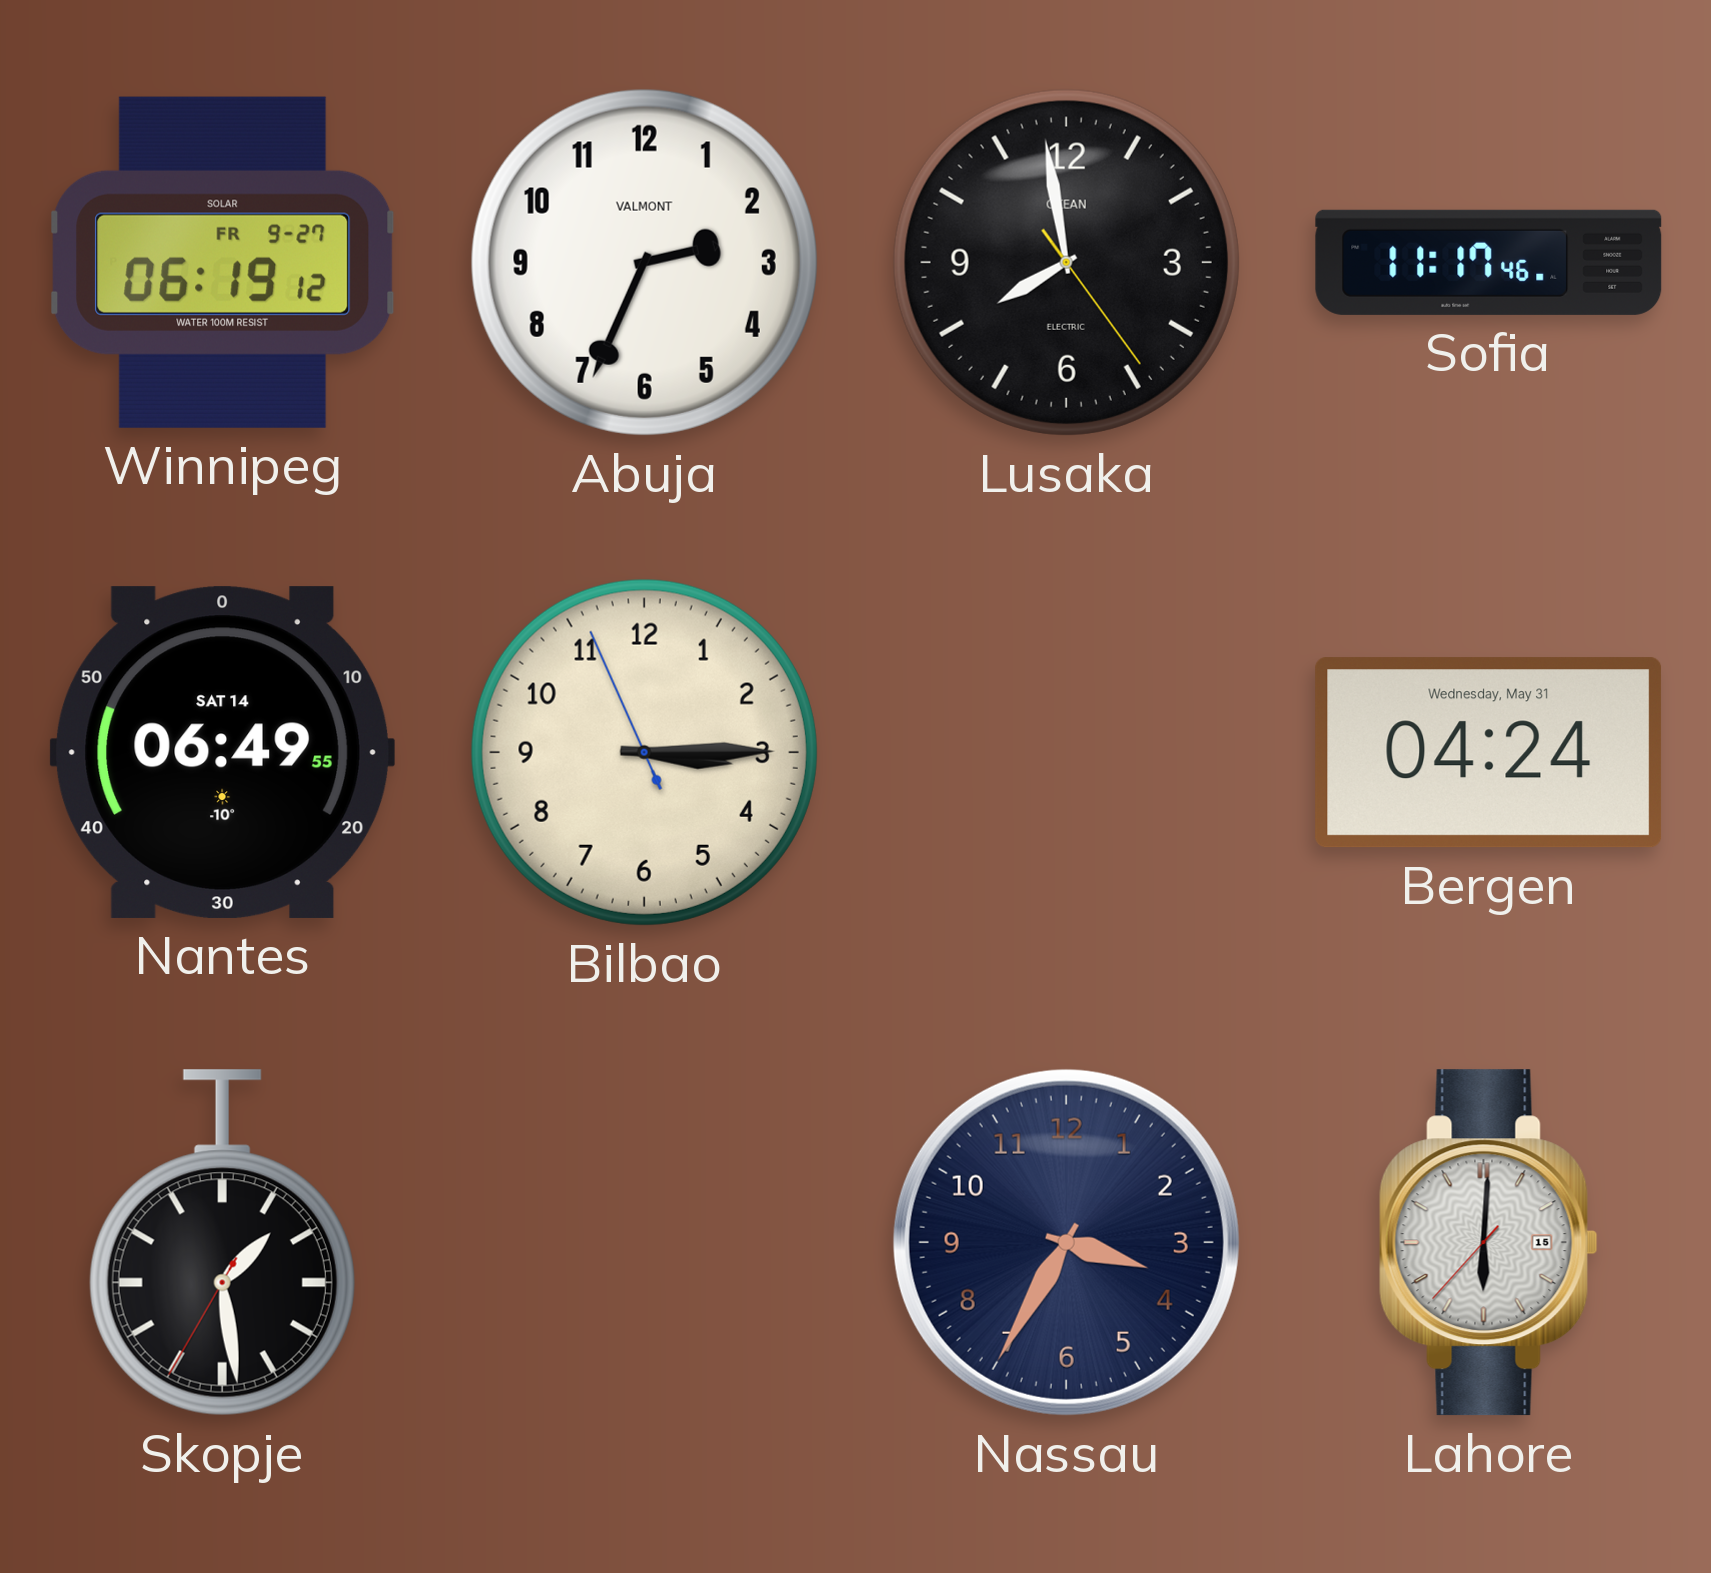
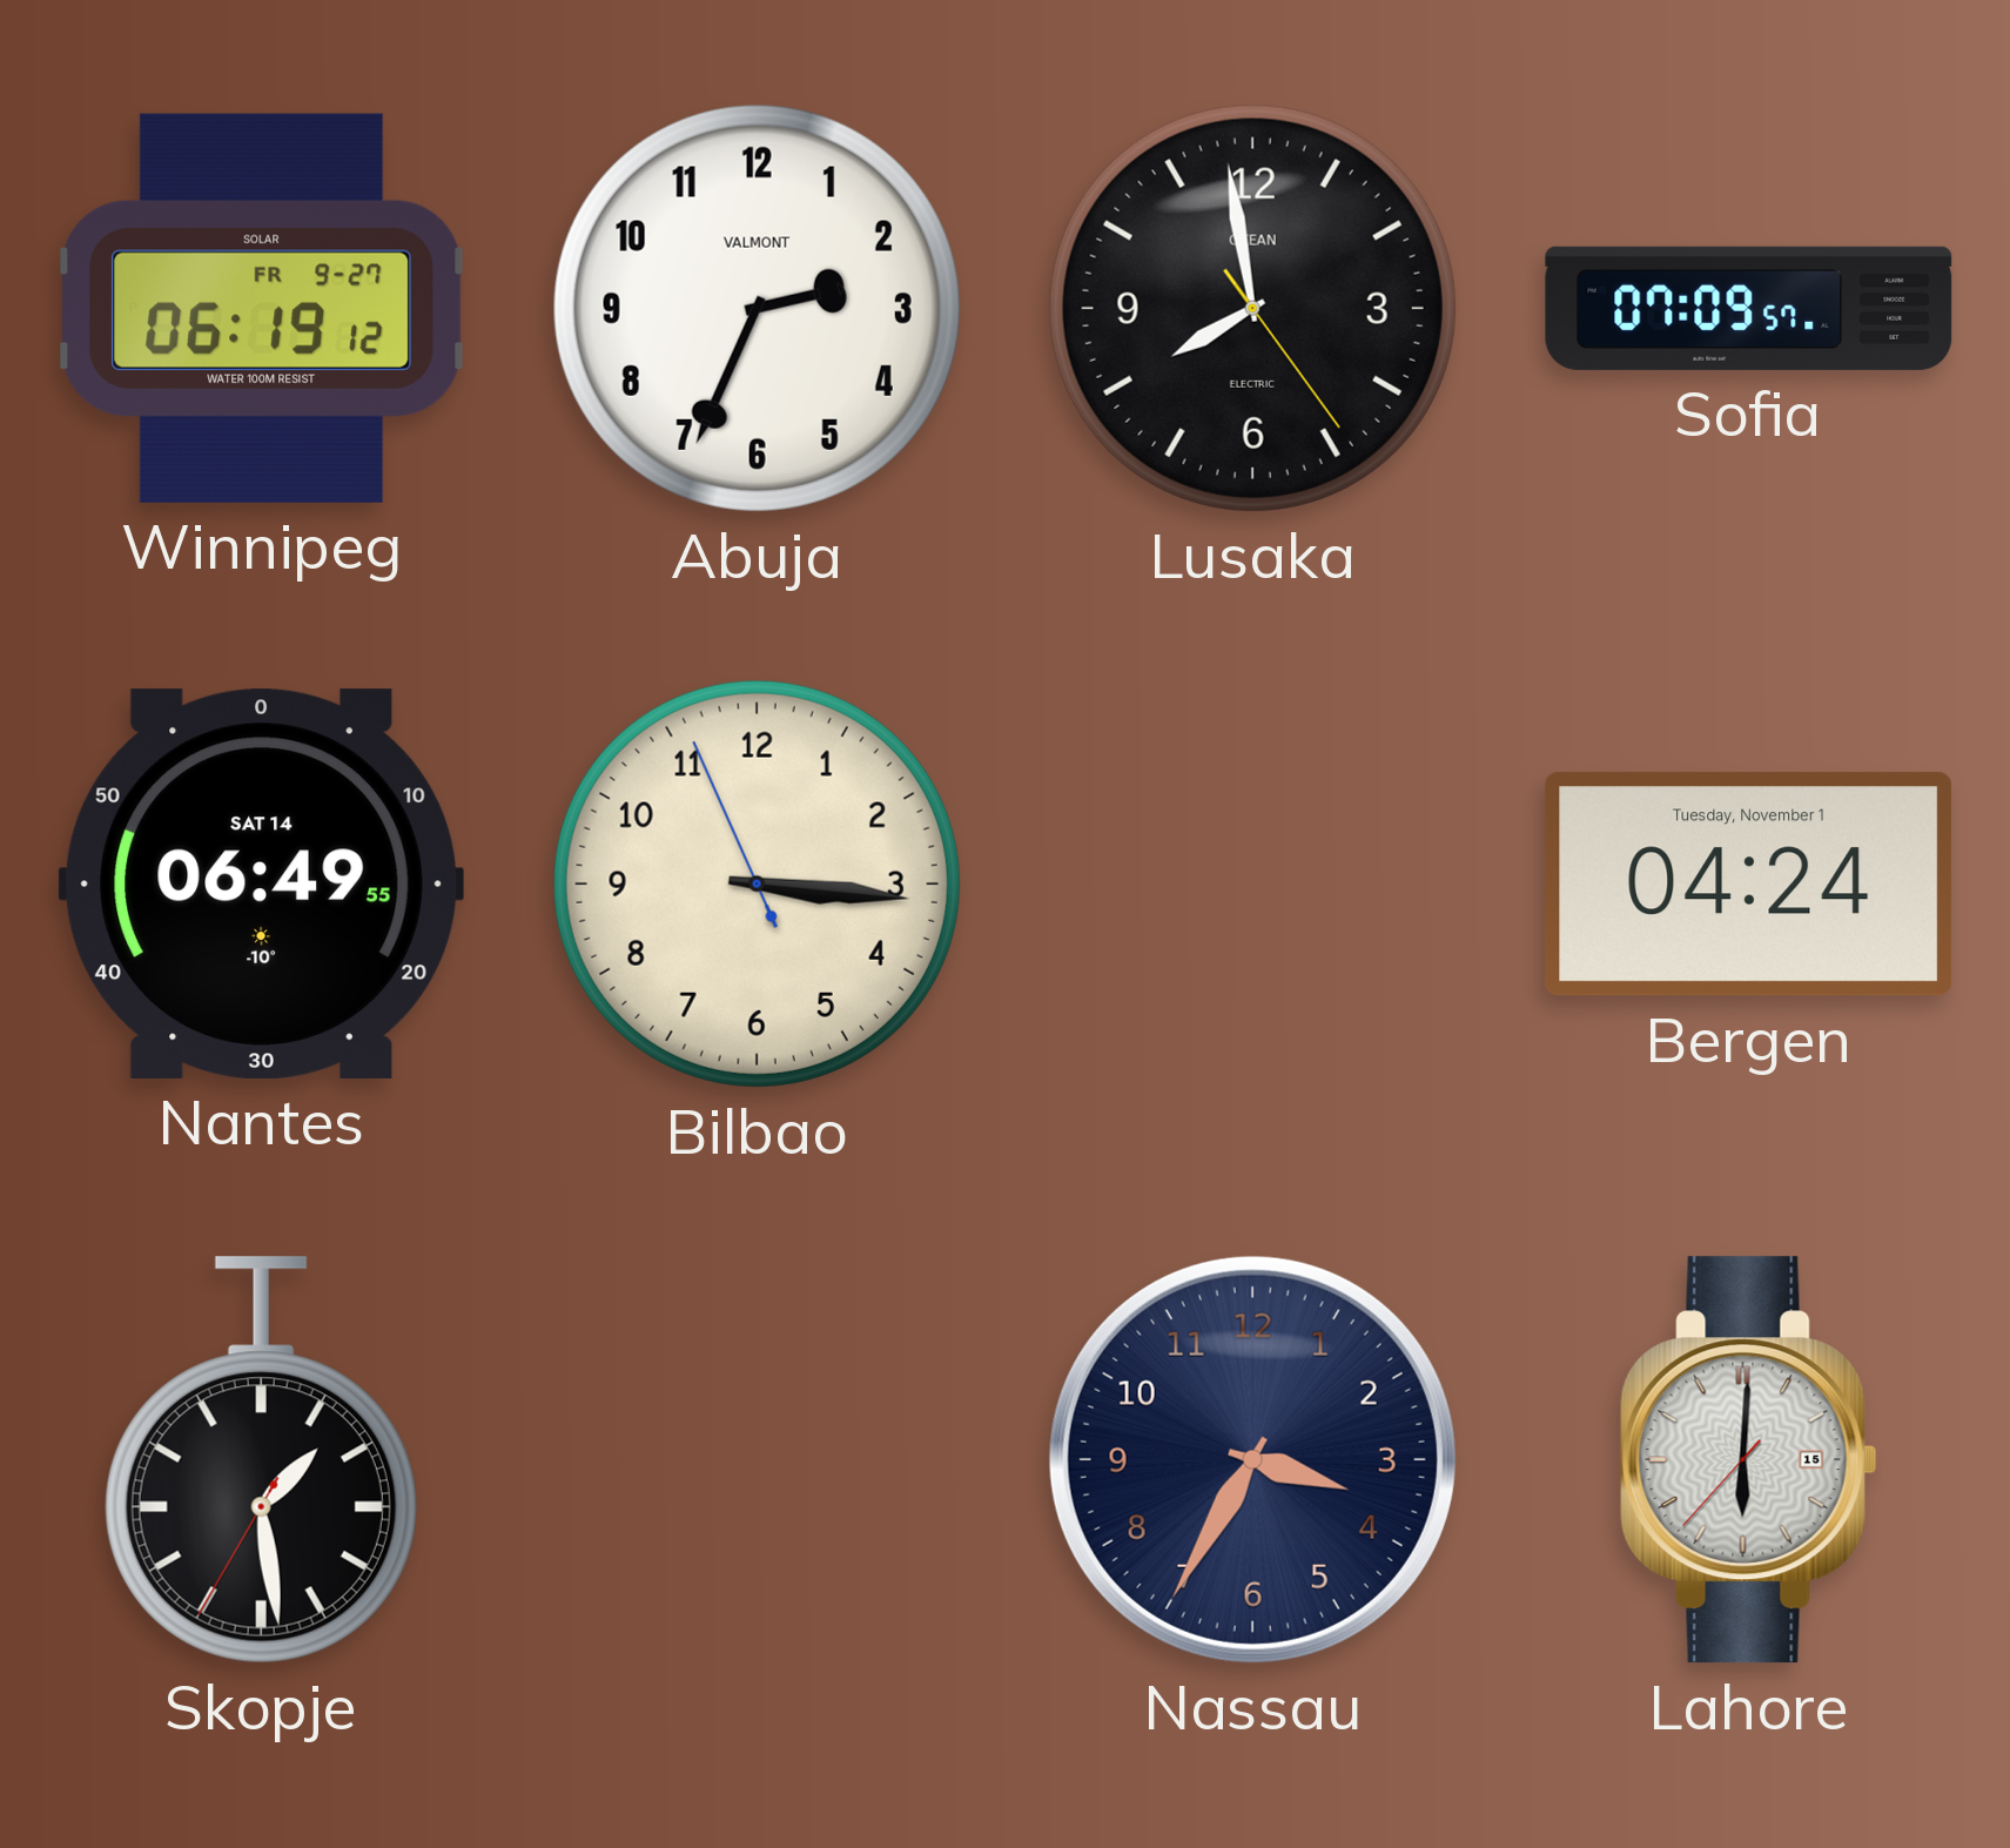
Sofia: 11:17 -> 07:09
Bilbao: 3:14 -> 3:15
Bergen date: Wednesday, May 31 -> Tuesday, November 1
